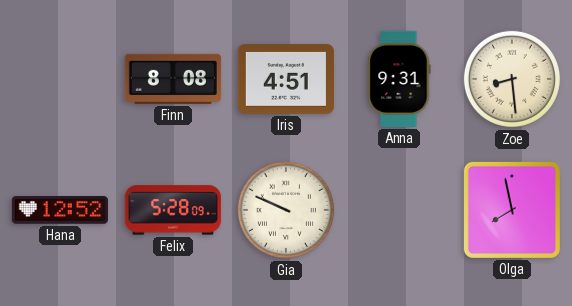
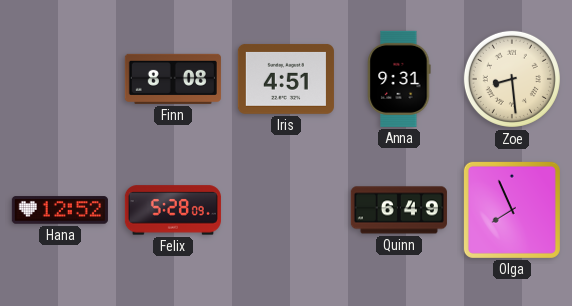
Gia: 9:49 -> none
Quinn: none -> 6:49
Olga: 7:58 -> 7:56
